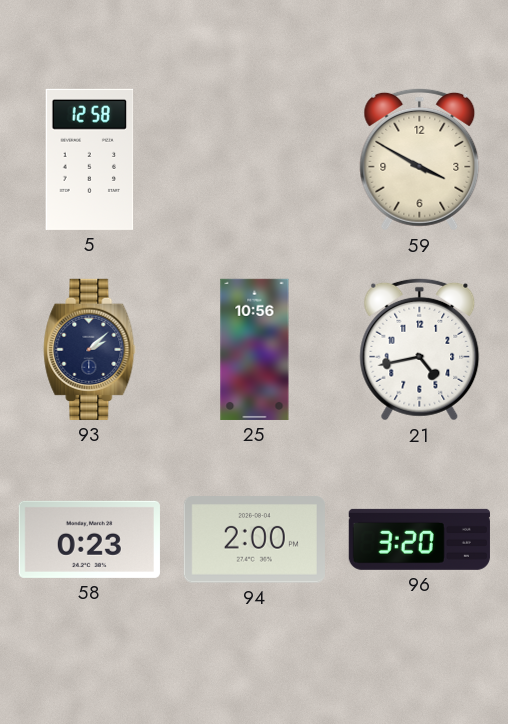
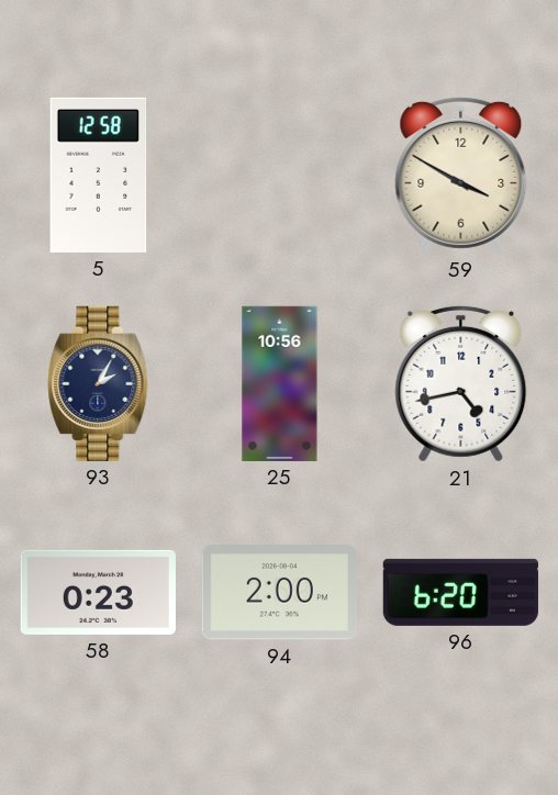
93: 2:08 -> 2:05
96: 3:20 -> 6:20
